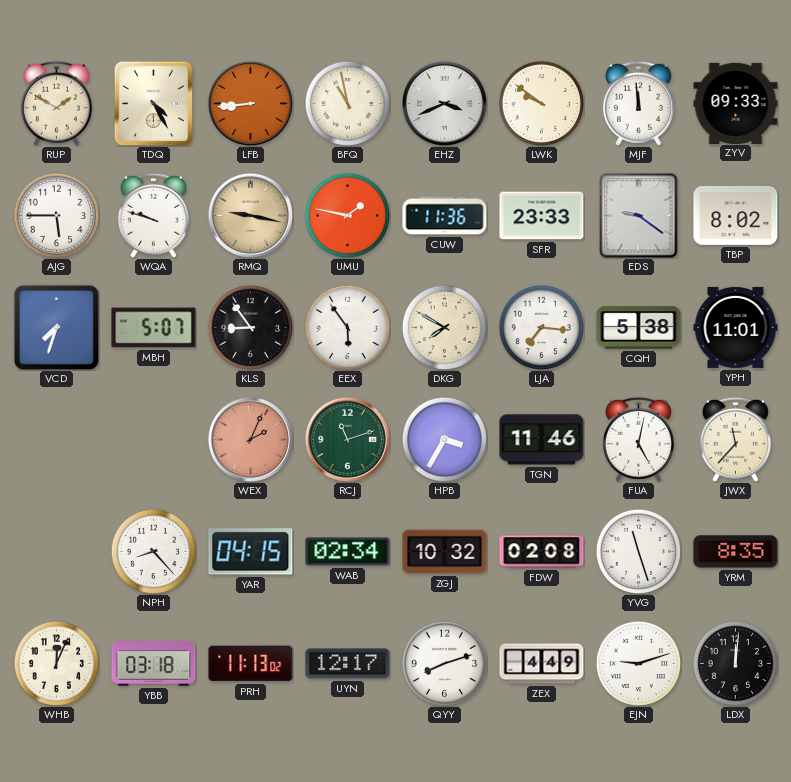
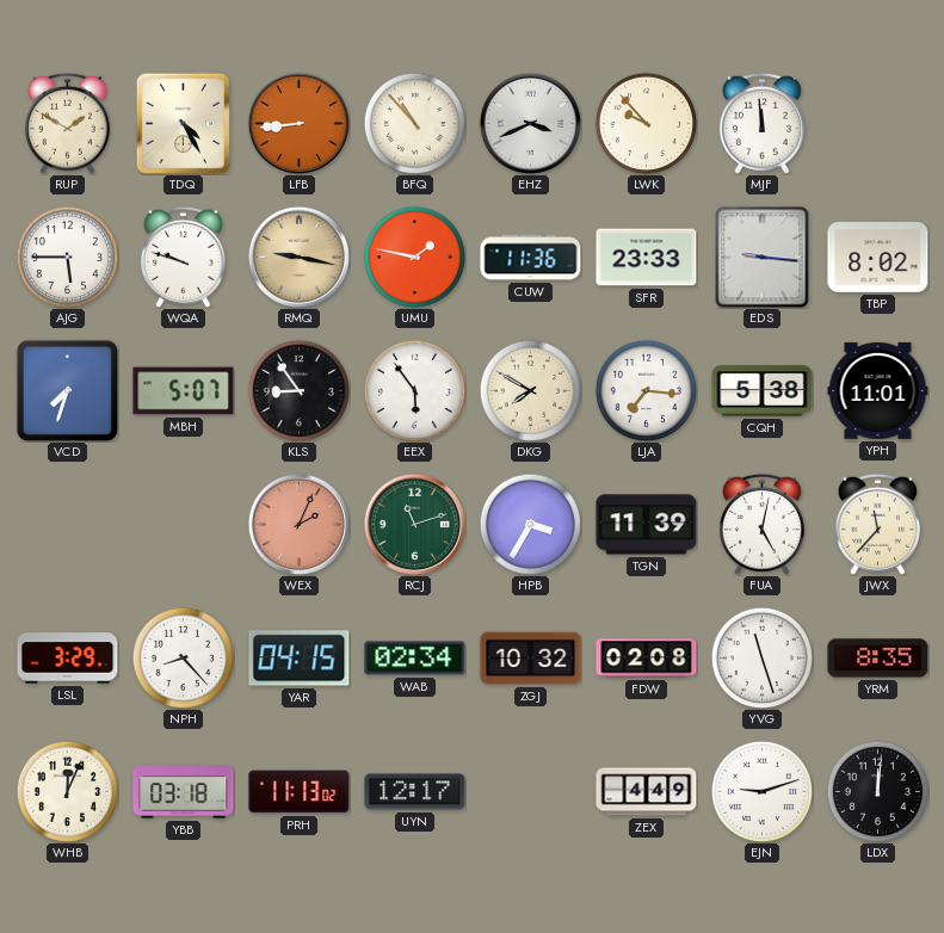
BFQ: 10:58 -> 10:53
LWK: 9:51 -> 9:53
ZYV: 09:33 -> none
EDS: 9:21 -> 9:16
TGN: 11:46 -> 11:39
LSL: none -> 3:29
QYY: 8:12 -> none
